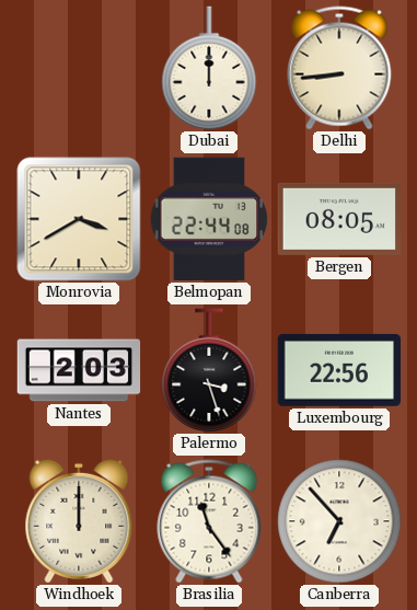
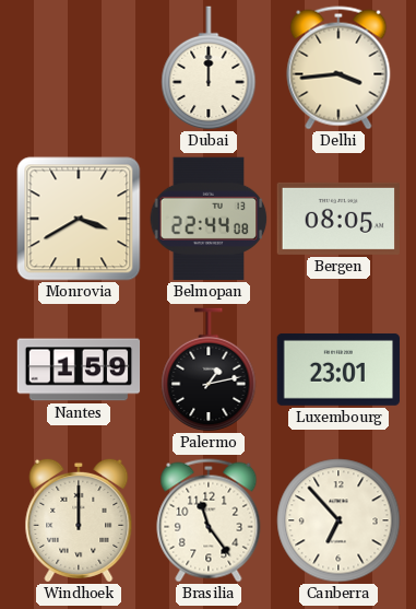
Delhi: 8:44 -> 3:44
Nantes: 2:03 -> 1:59
Palermo: 3:27 -> 1:13
Luxembourg: 22:56 -> 23:01
